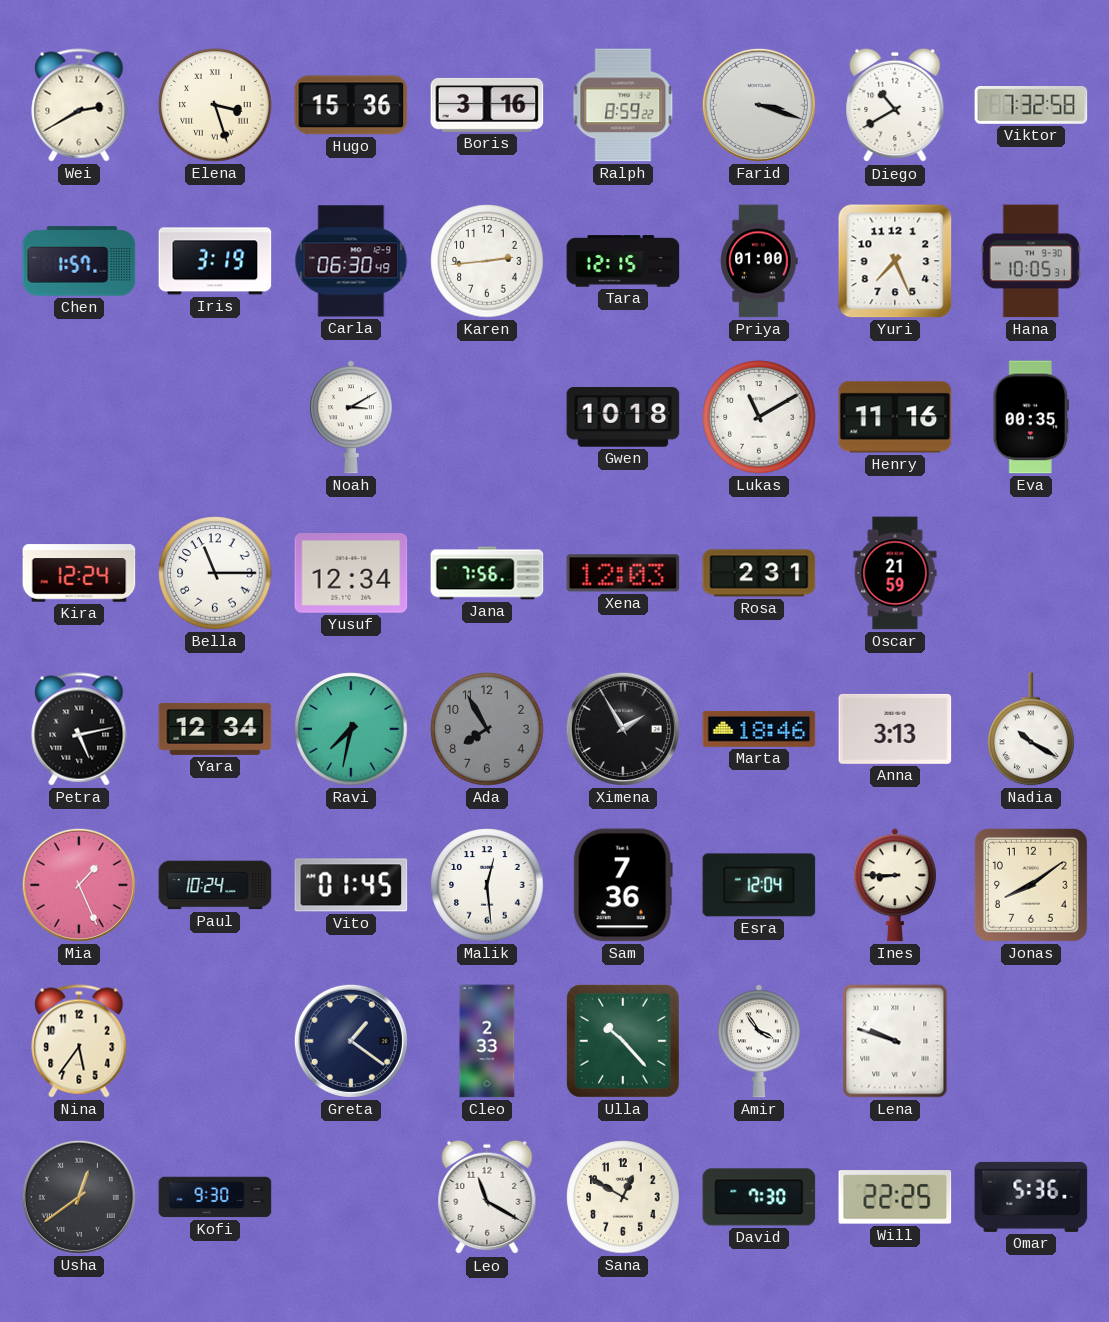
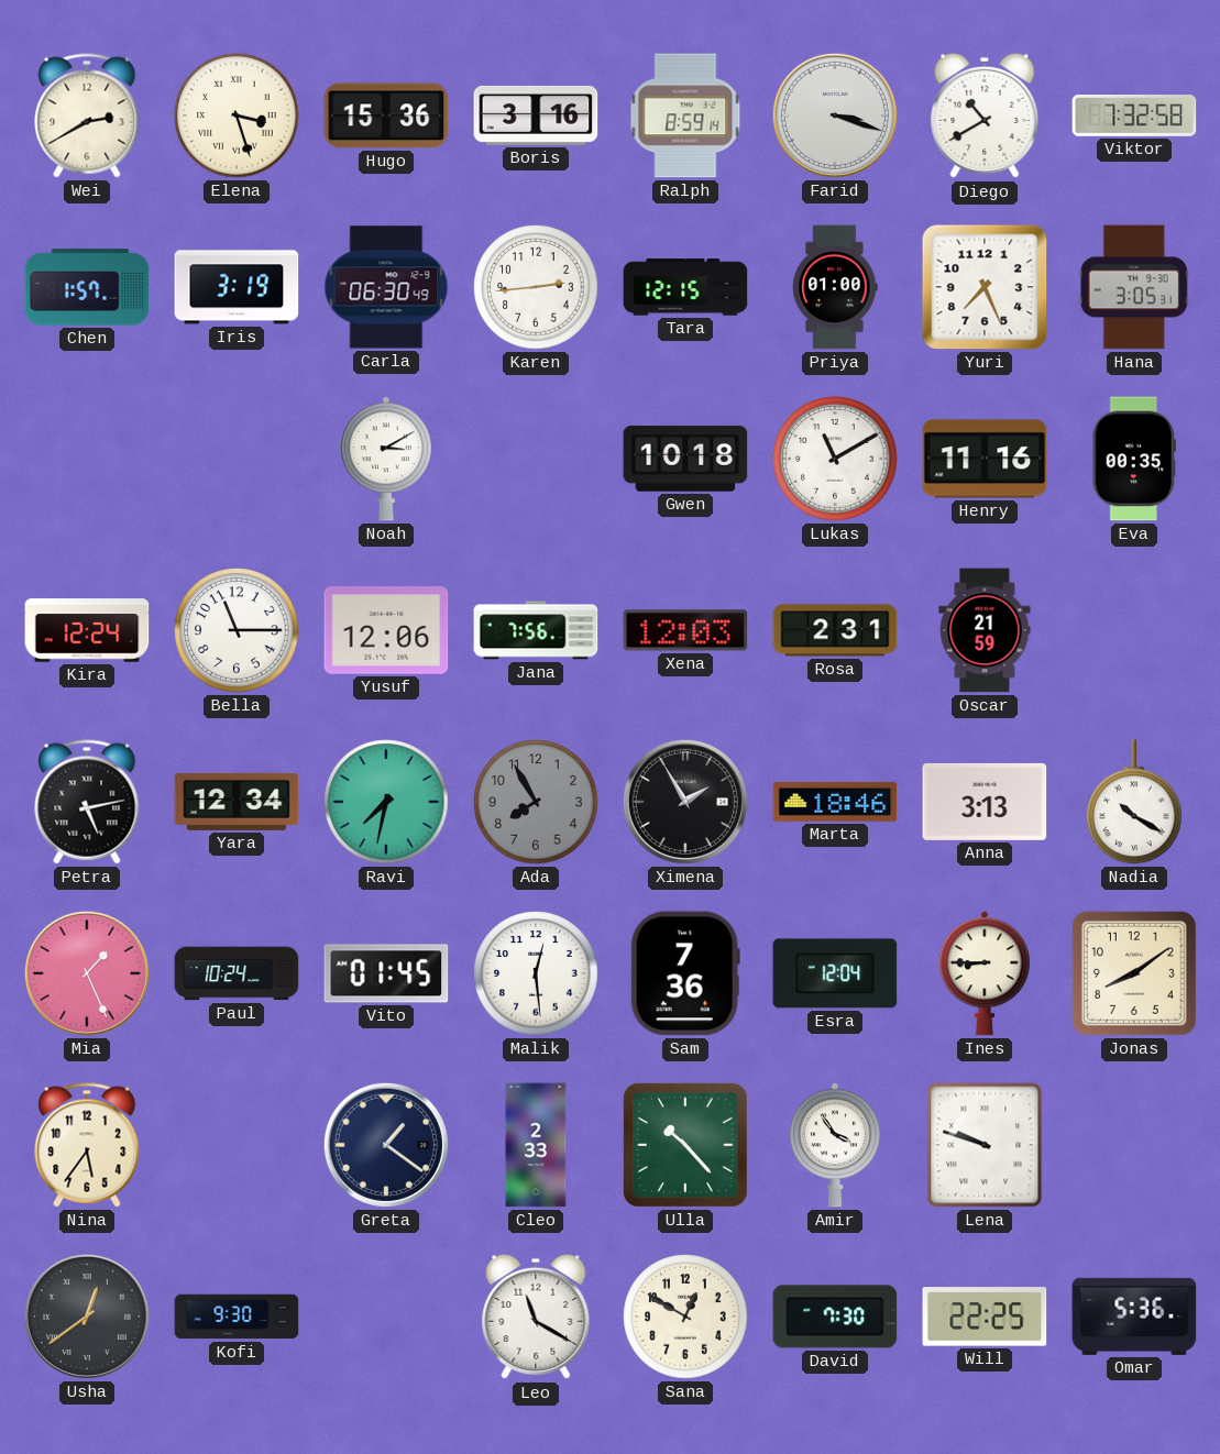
Ralph: 8:59:22 -> 8:59:14
Hana: 10:05 -> 3:05
Yusuf: 12:34 -> 12:06
